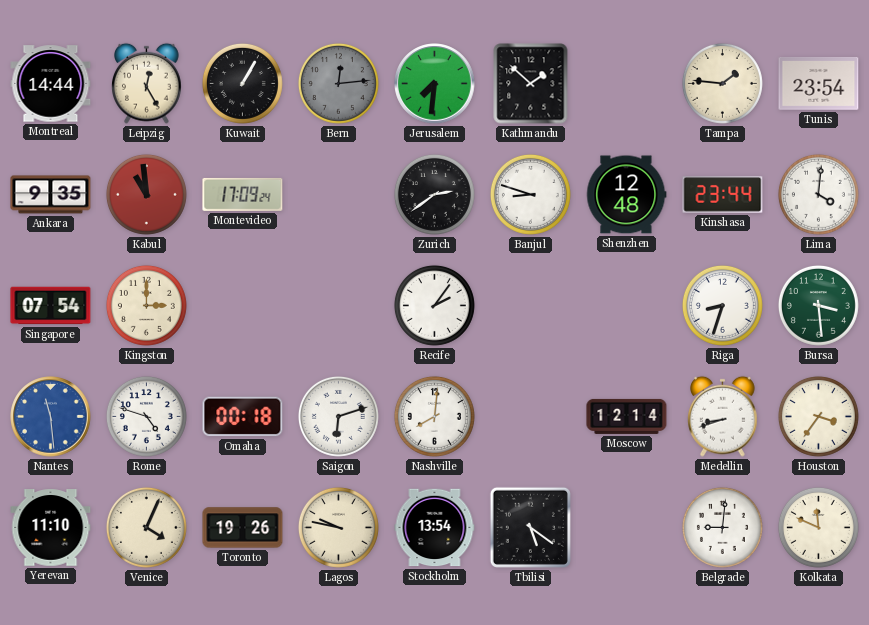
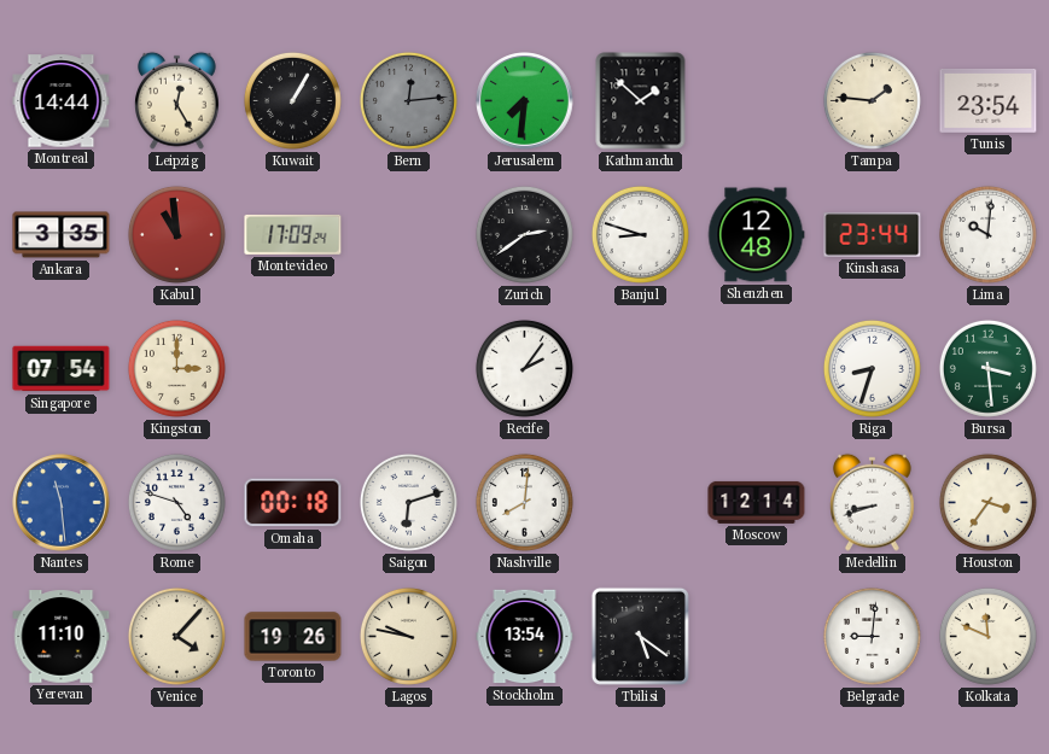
Ankara: 9:35 -> 3:35
Lima: 4:01 -> 10:01
Venice: 4:04 -> 4:07
